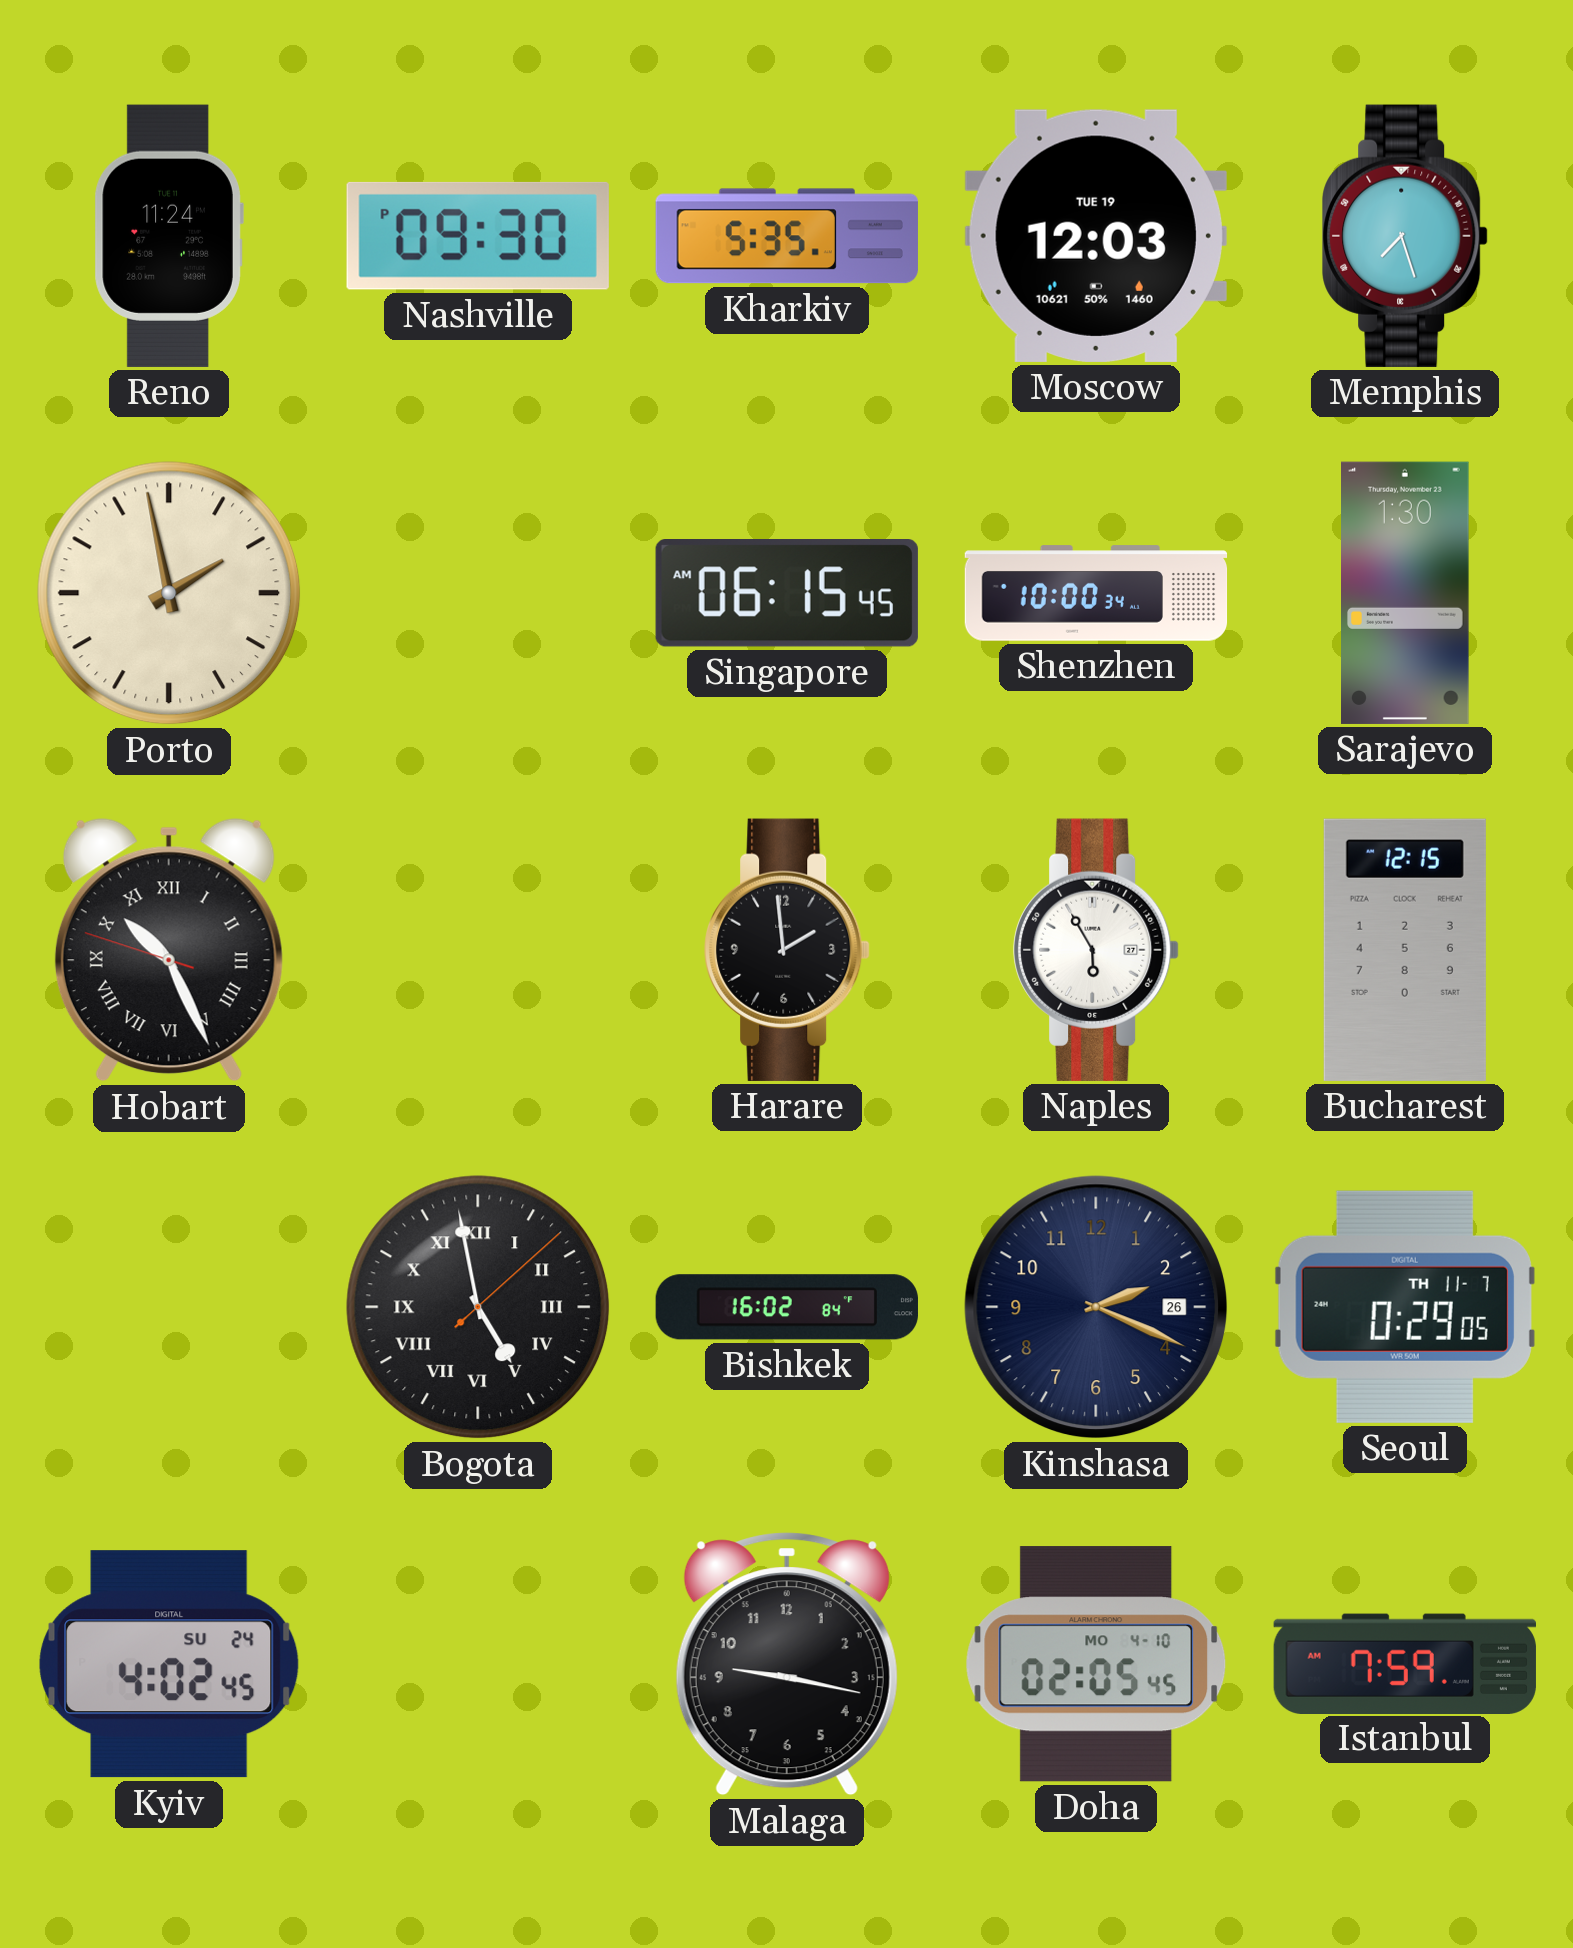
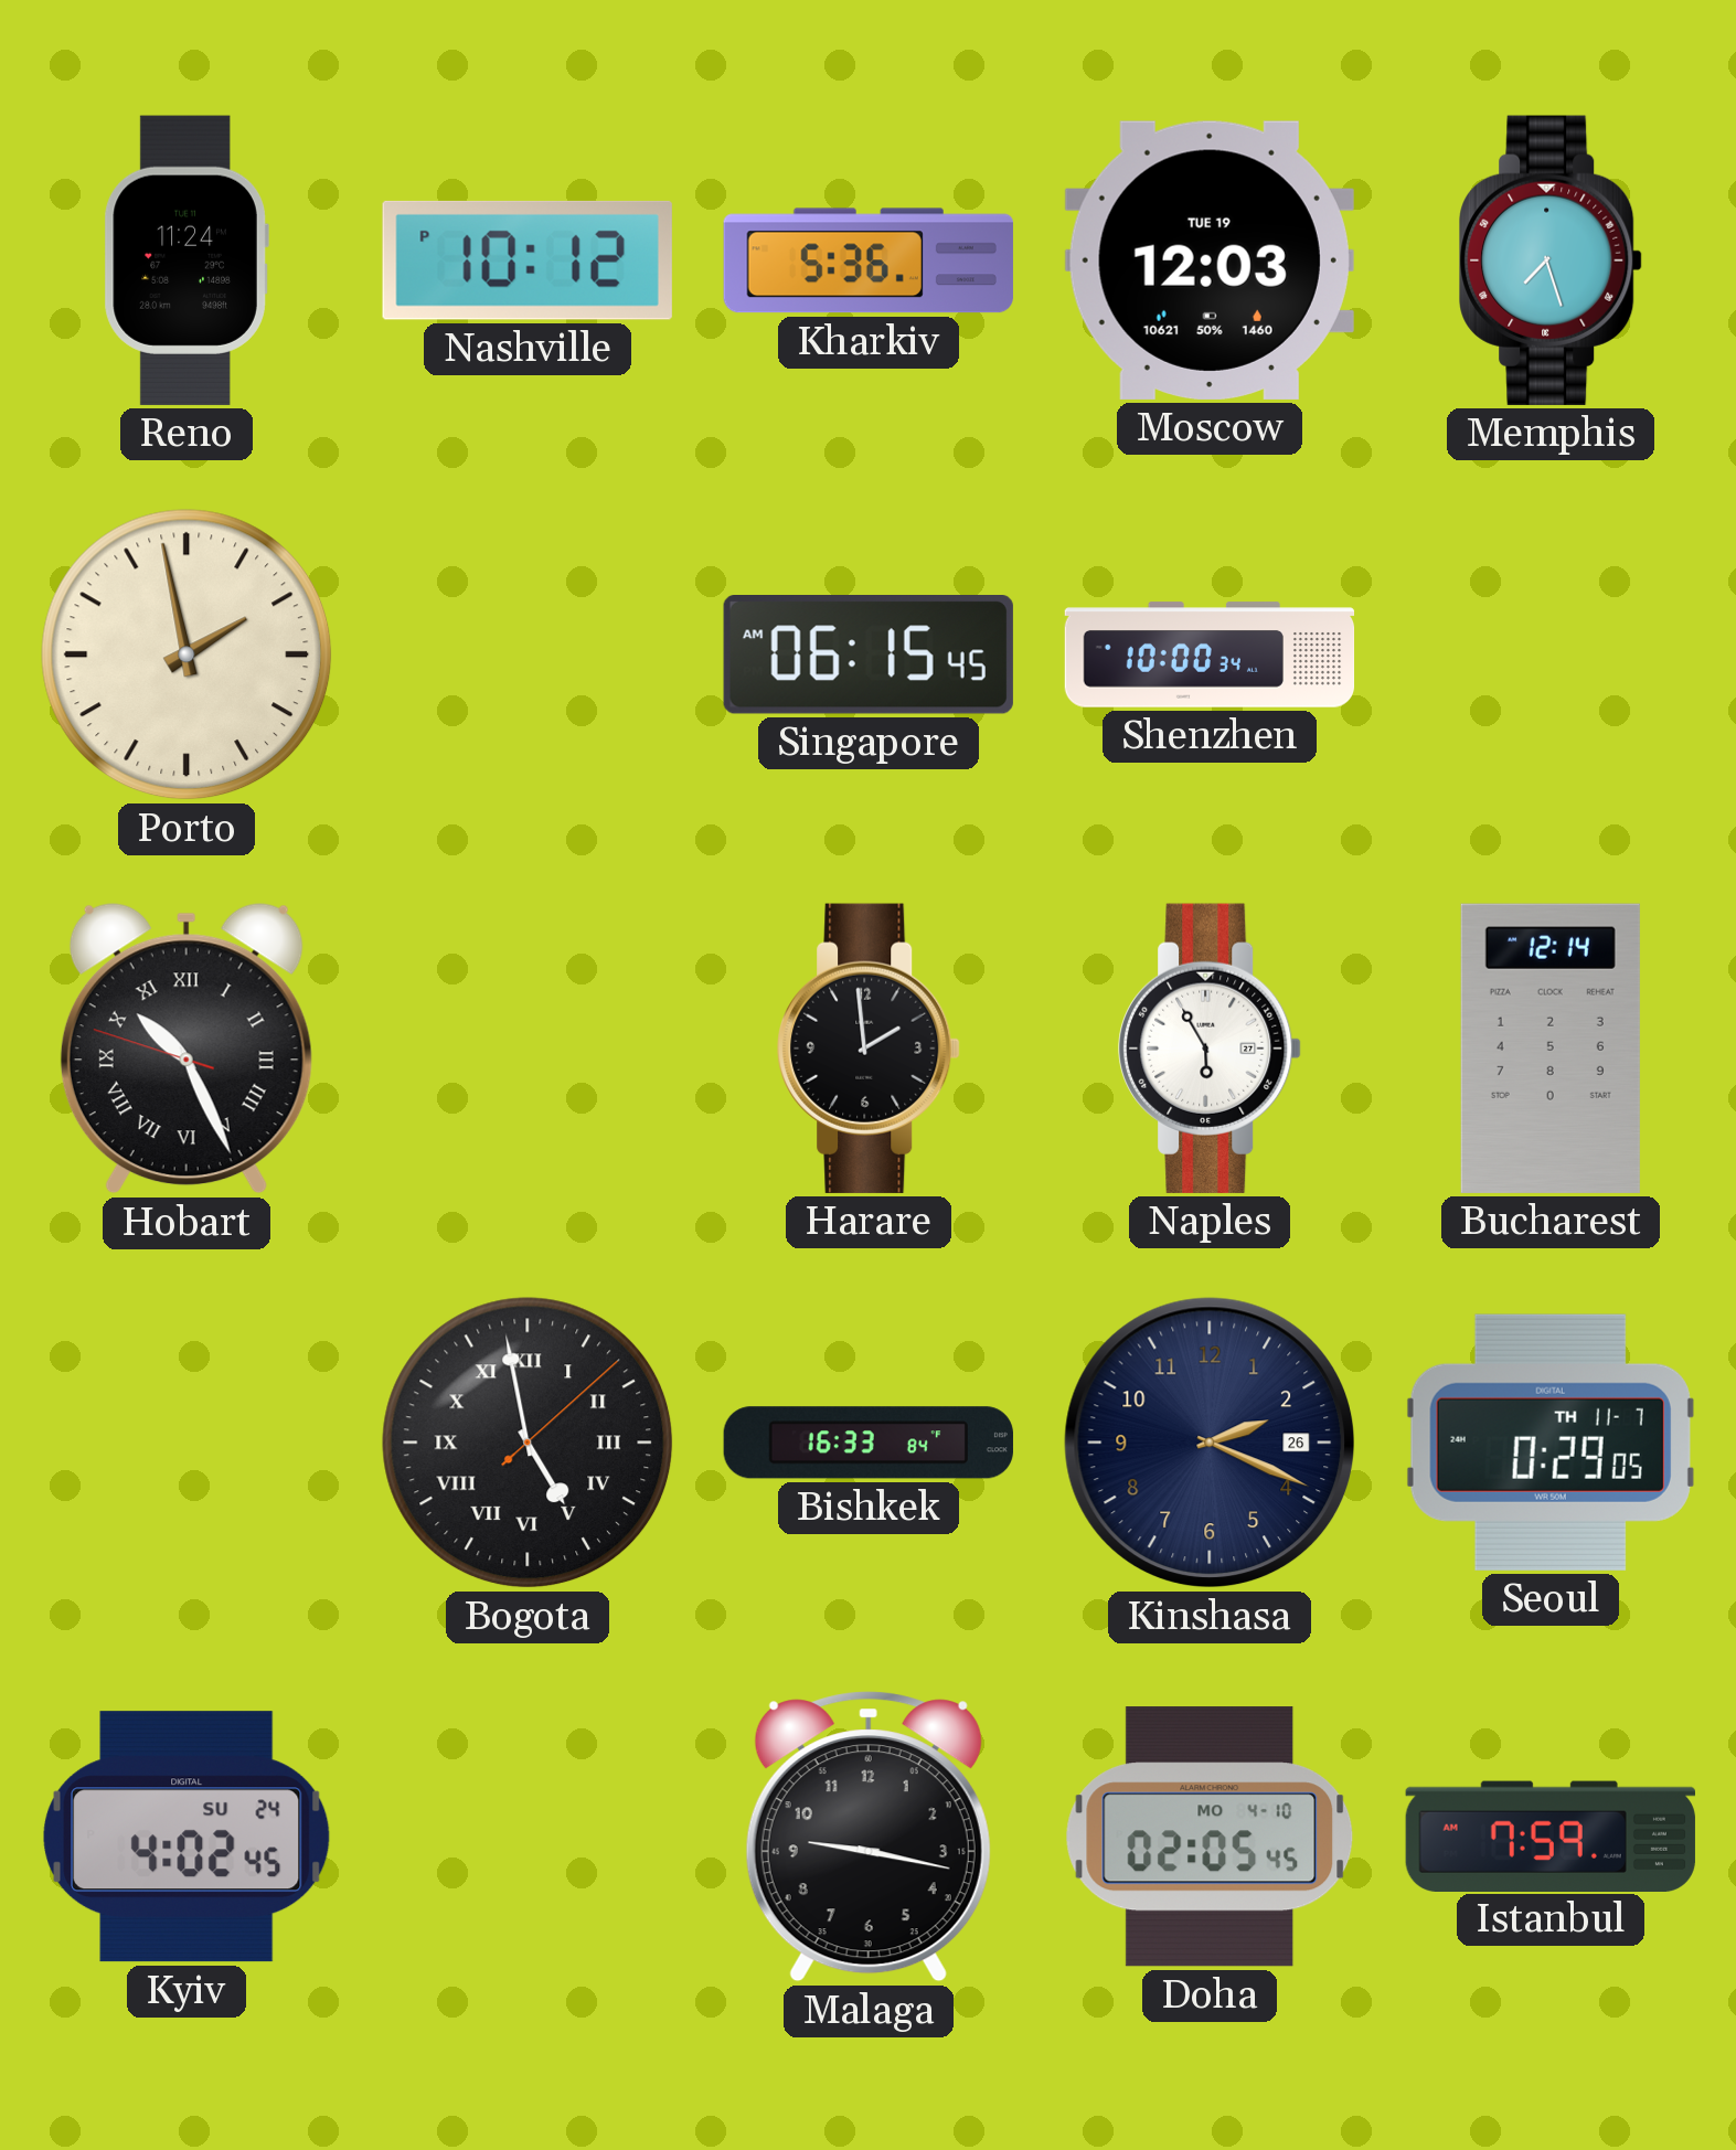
Nashville: 09:30 -> 10:12
Kharkiv: 5:35 -> 5:36
Sarajevo: 1:30 -> none
Bucharest: 12:15 -> 12:14
Bishkek: 16:02 -> 16:33
